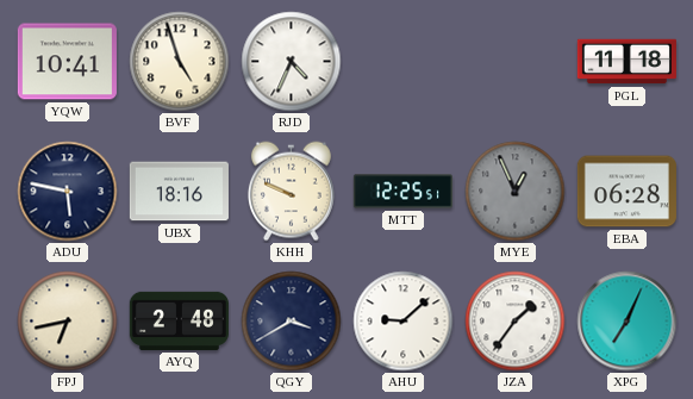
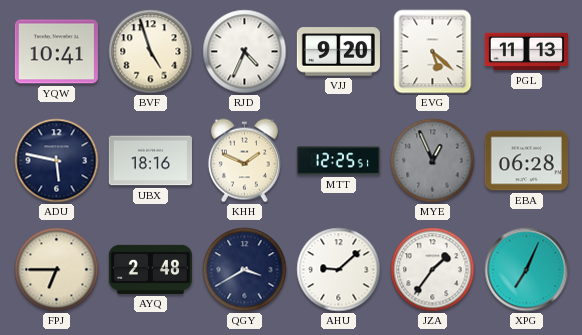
VJJ: none -> 9:20
EVG: none -> 5:22
PGL: 11:18 -> 11:13
KHH: 9:49 -> 1:49
FPJ: 6:43 -> 6:45
